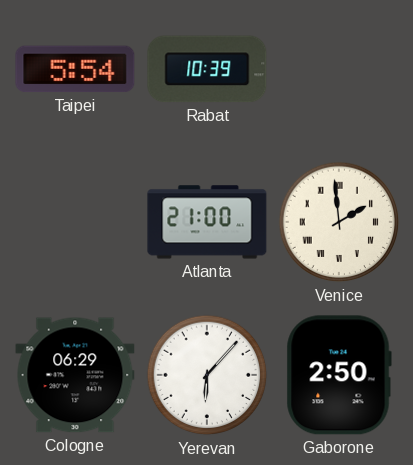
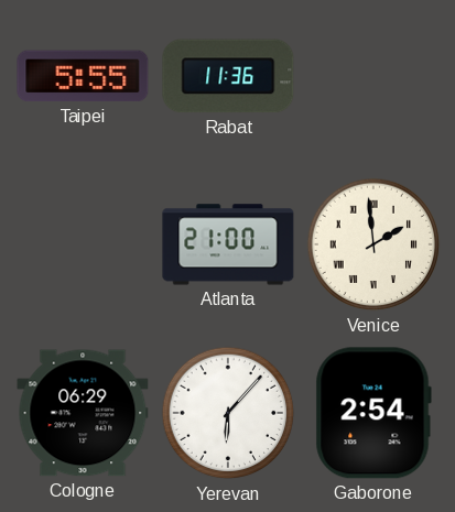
Taipei: 5:54 -> 5:55
Rabat: 10:39 -> 11:36
Gaborone: 2:50 -> 2:54
